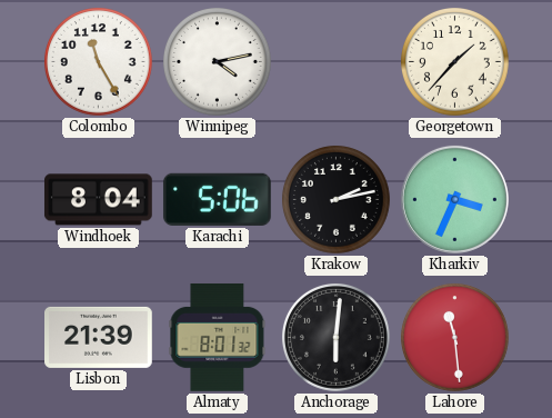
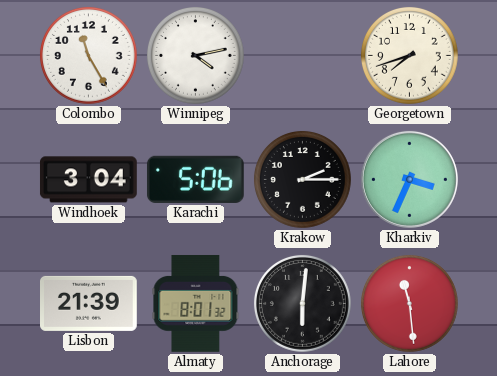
Georgetown: 1:37 -> 7:42
Windhoek: 8:04 -> 3:04
Krakow: 2:13 -> 2:15
